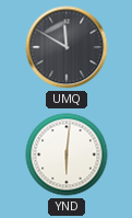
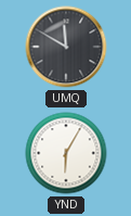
YND: 6:01 -> 6:05
